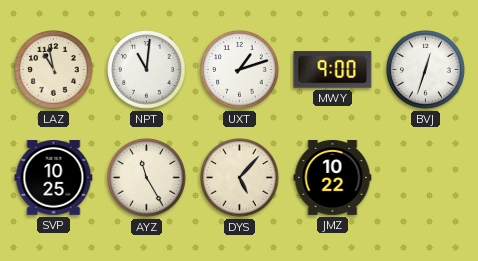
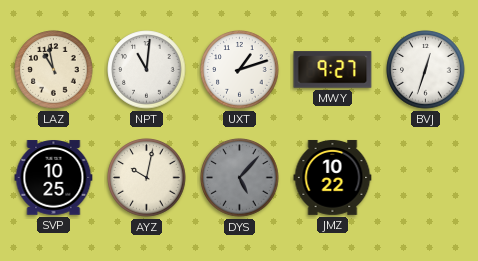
MWY: 9:00 -> 9:27
AYZ: 11:25 -> 10:02
DYS dial: cream -> grey
